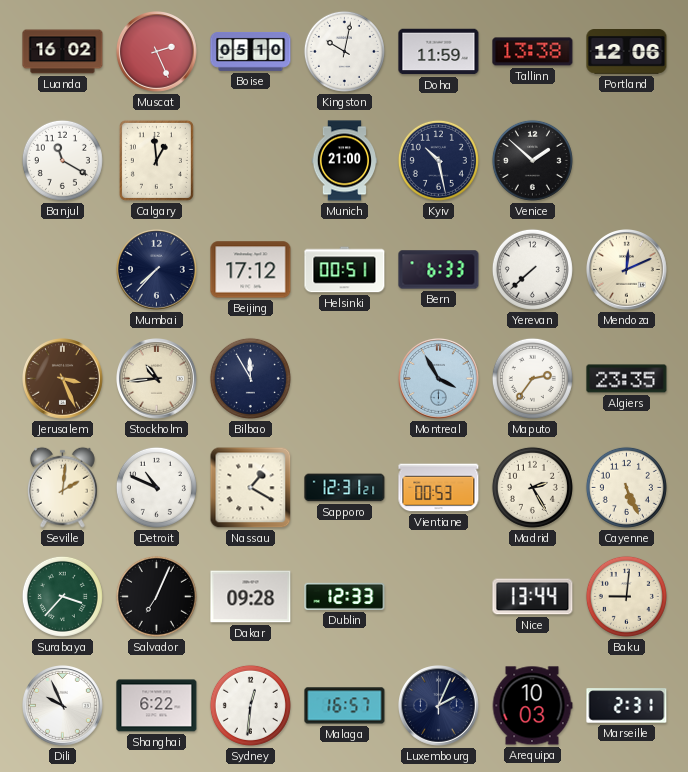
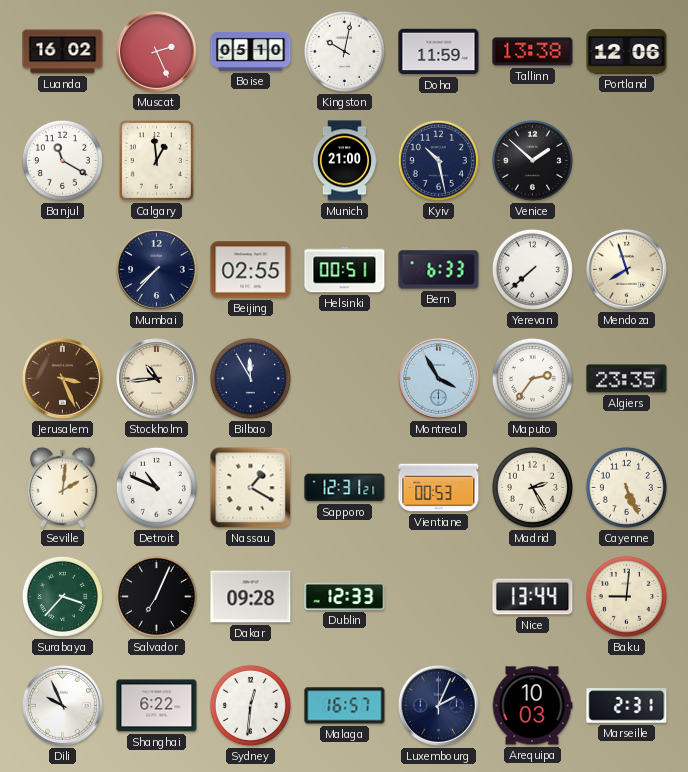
Beijing: 17:12 -> 02:55
Mendoza: 12:11 -> 7:57
